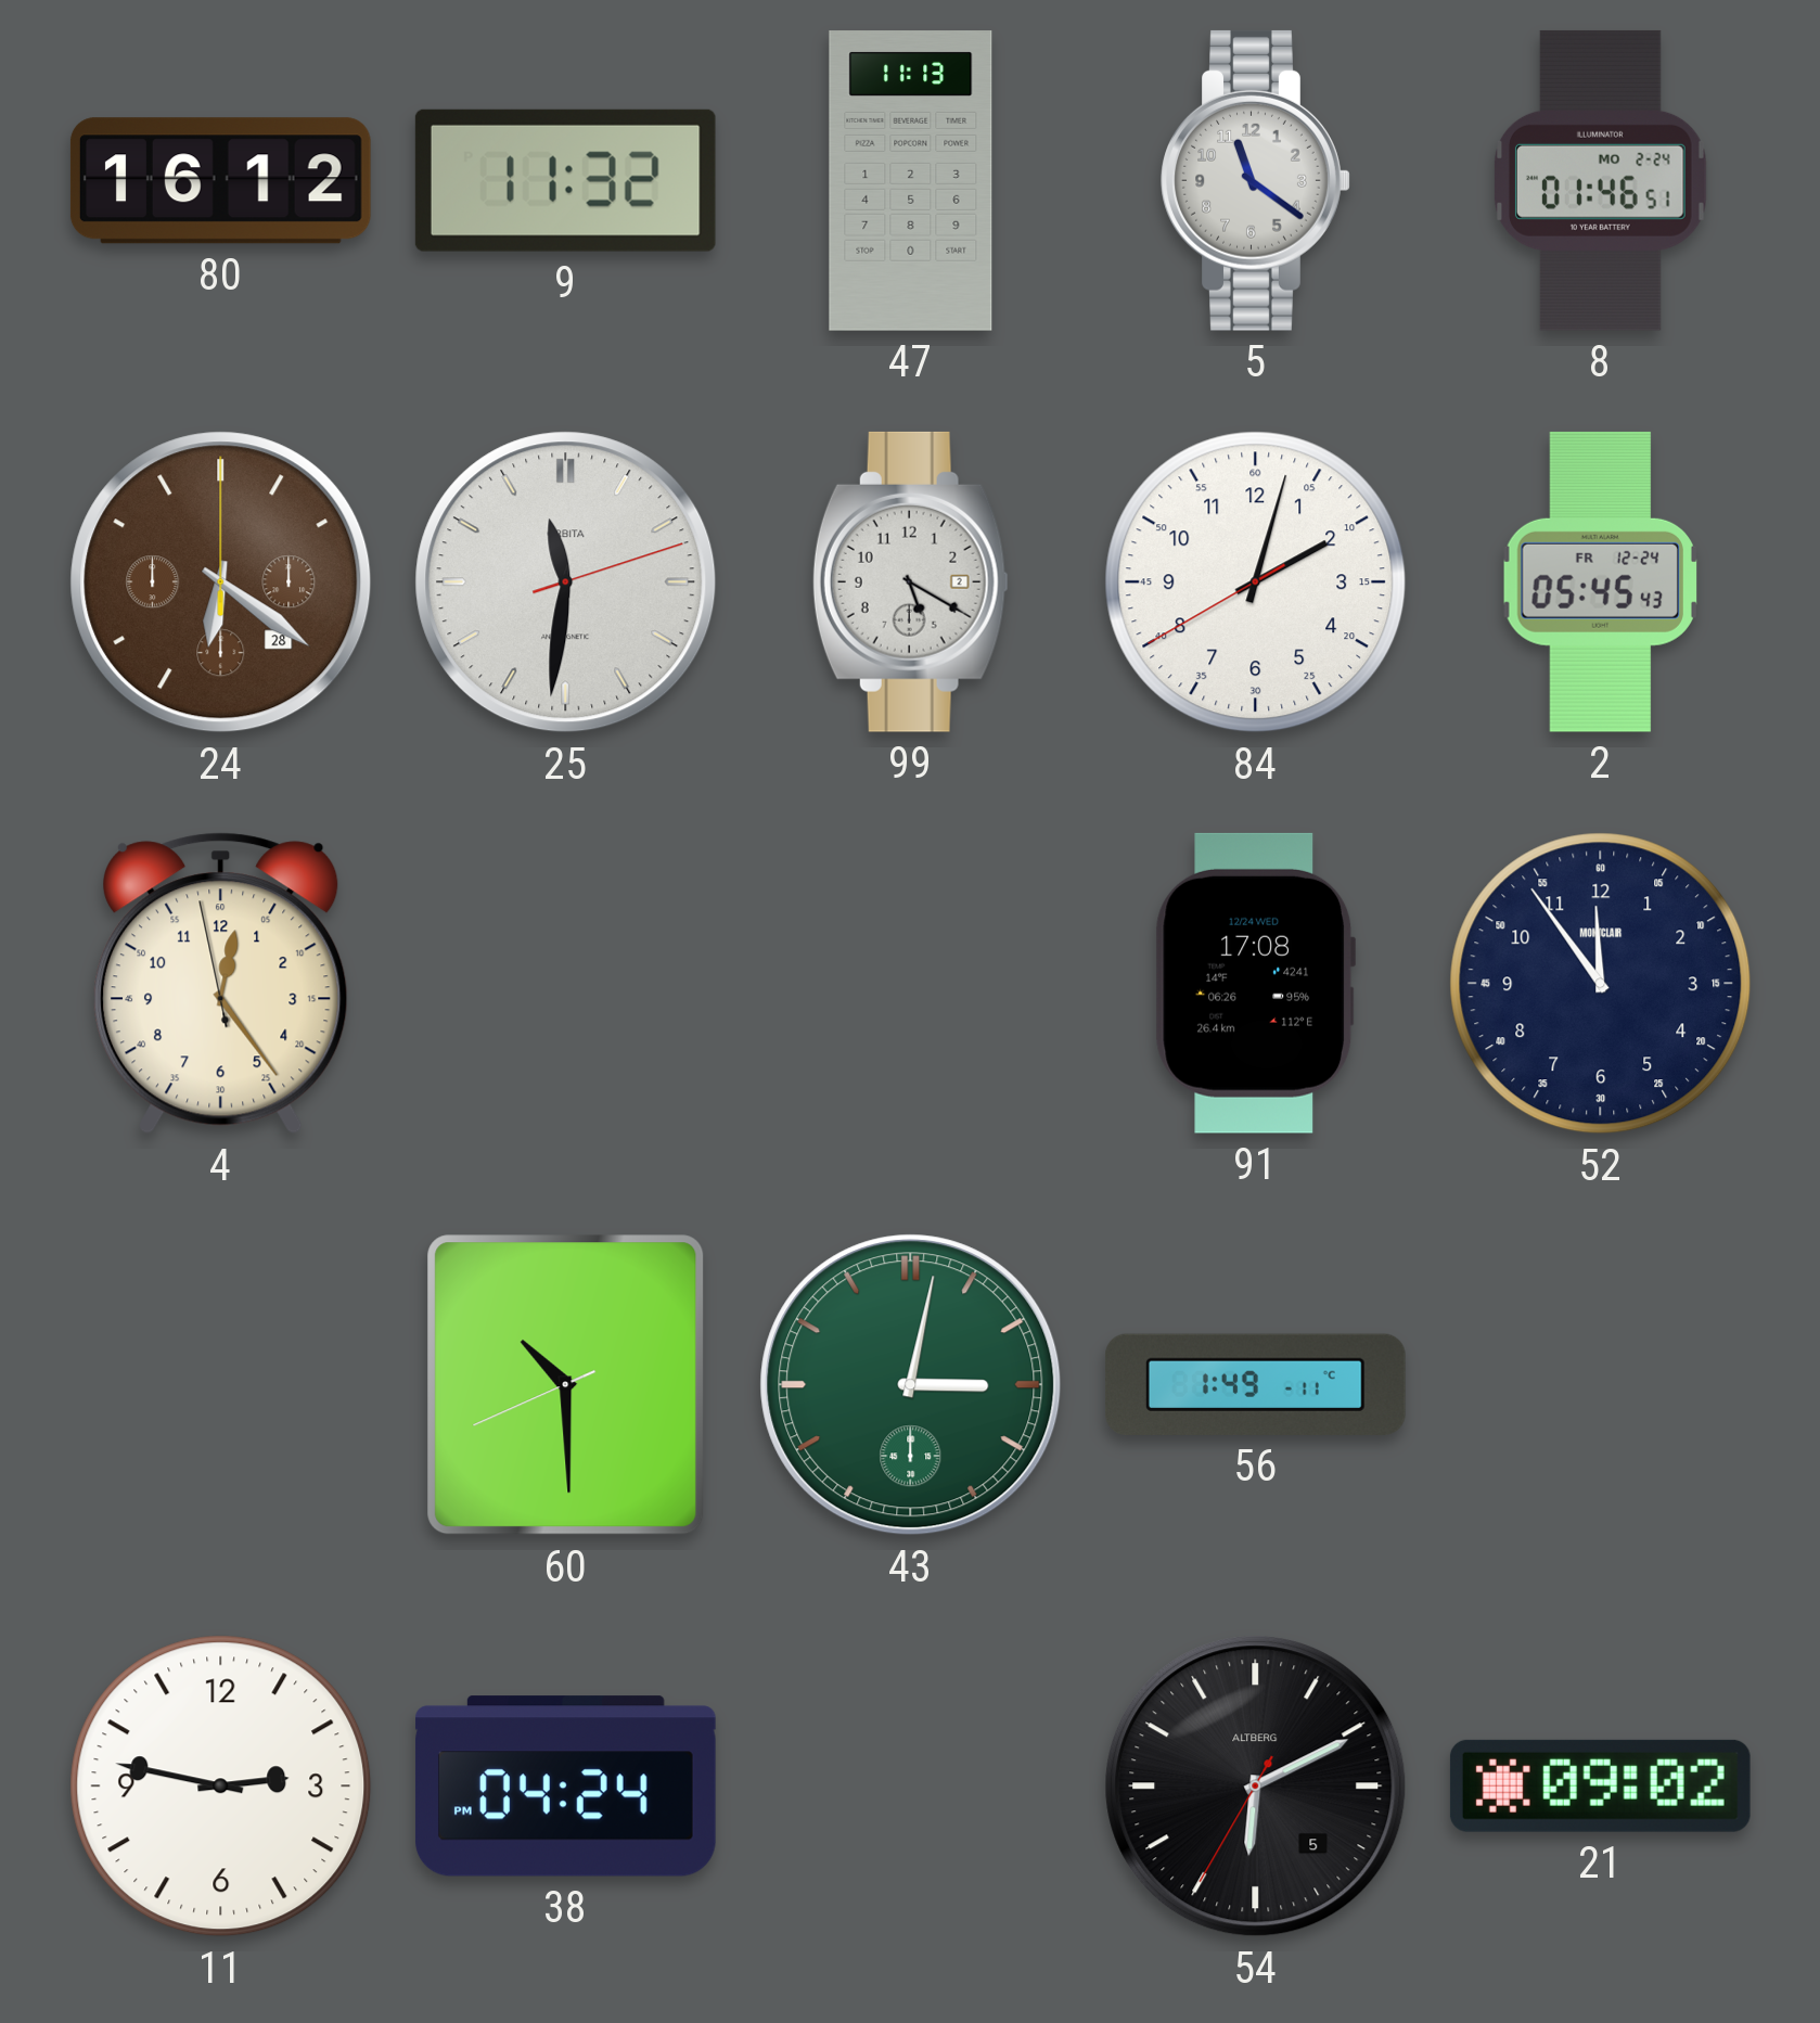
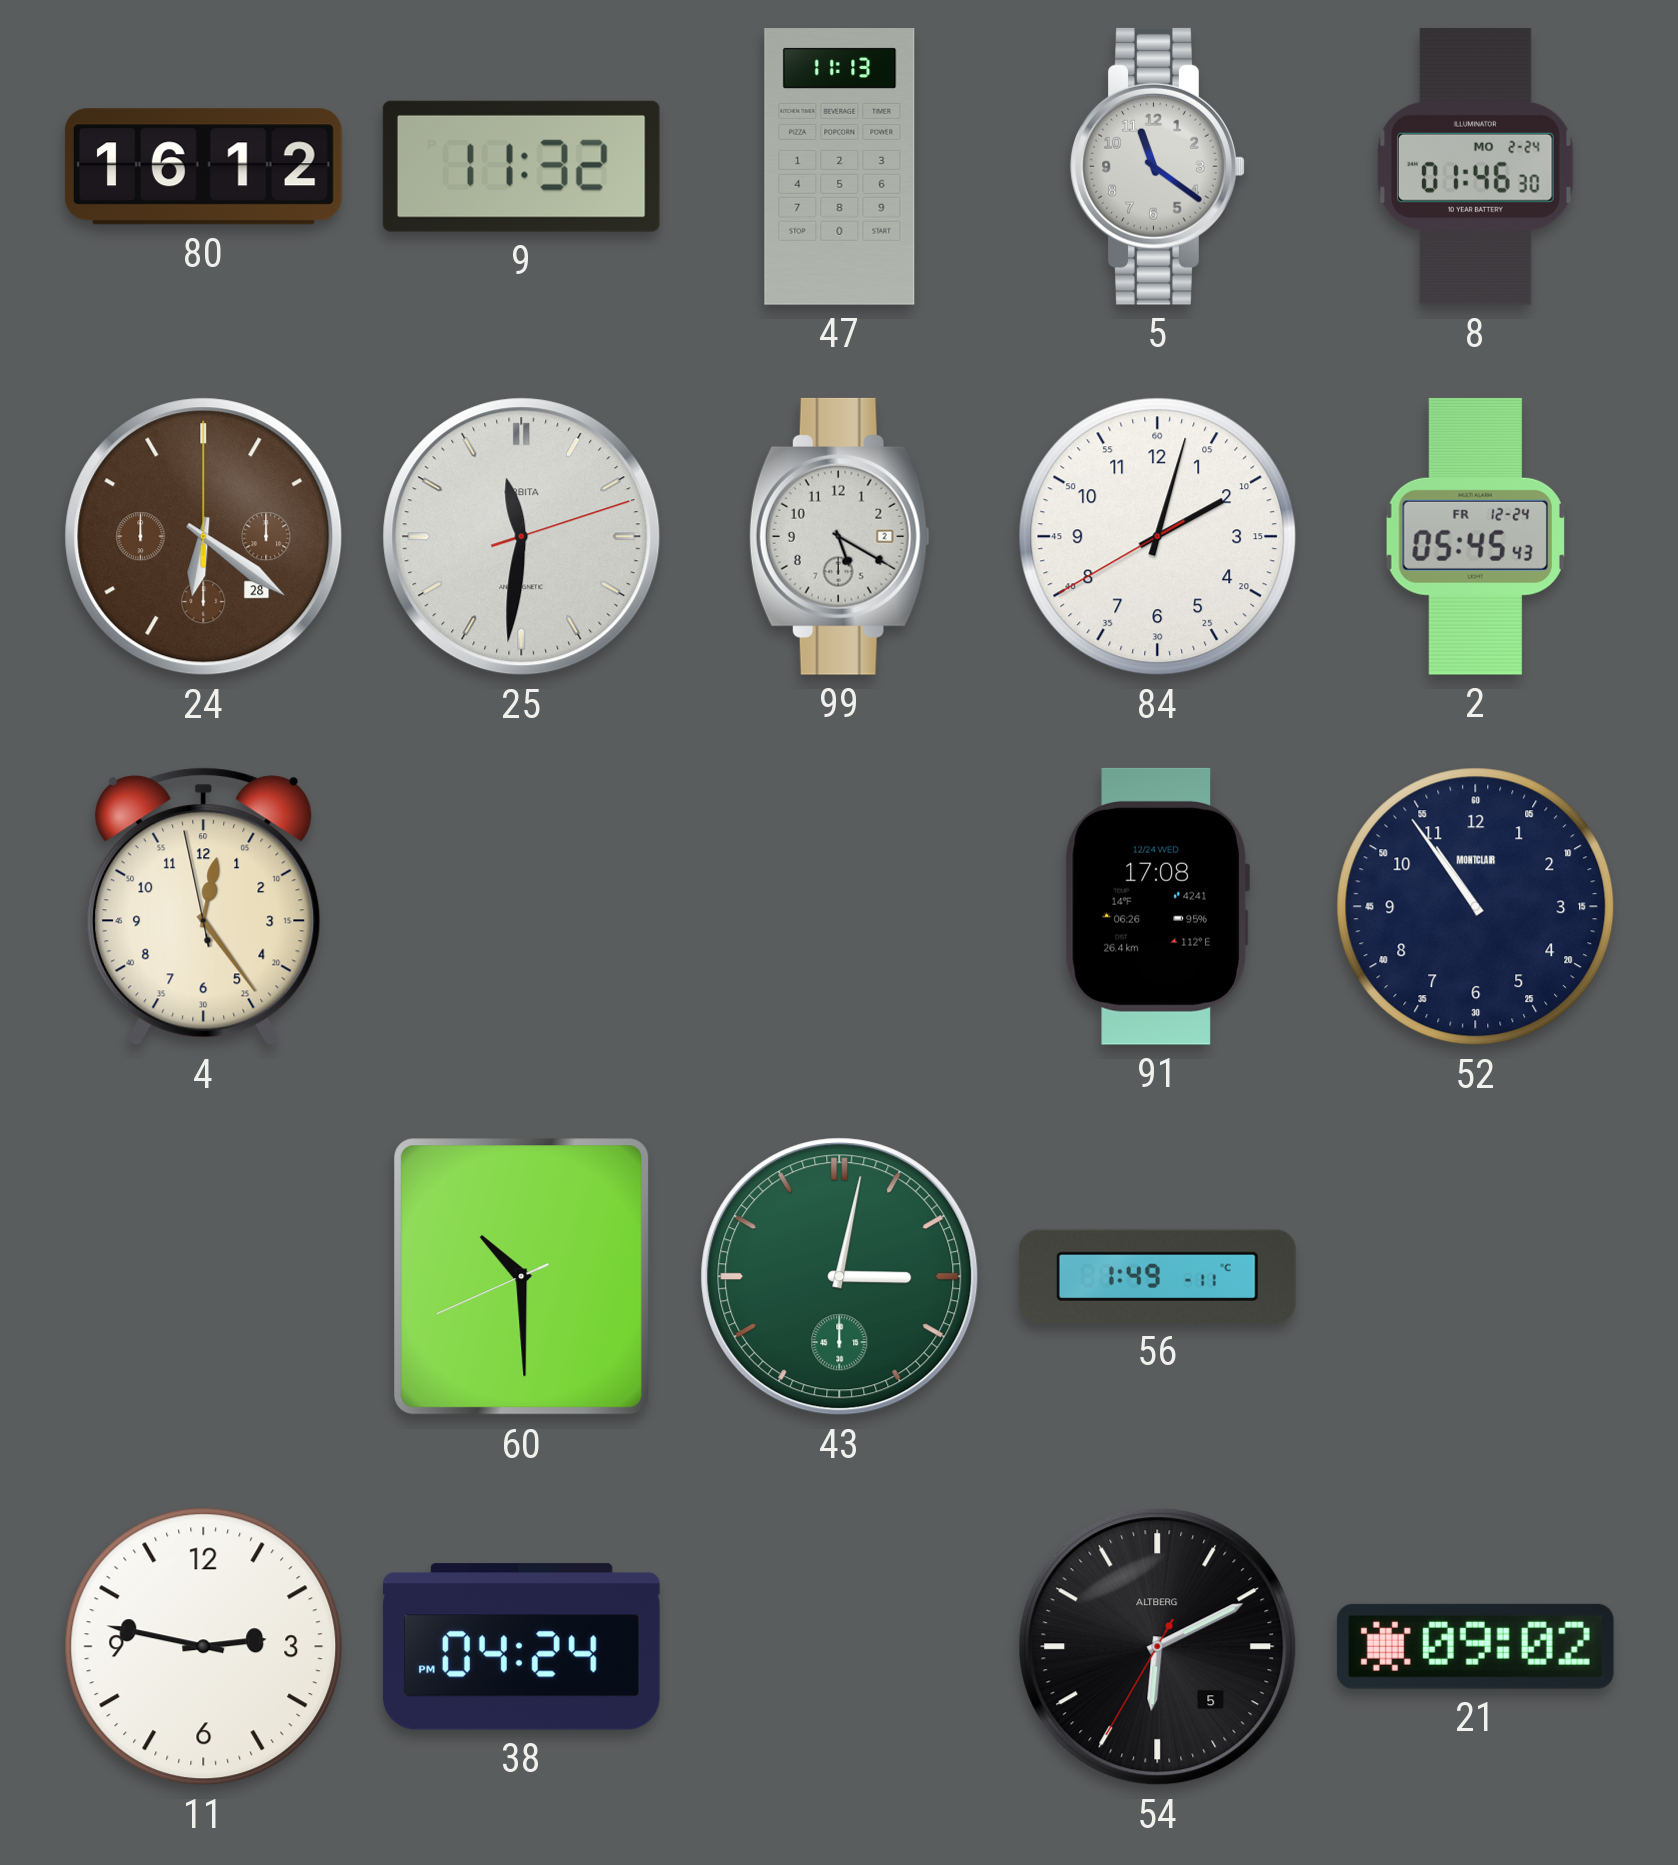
8: 01:46:51 -> 01:46:30
52: 11:54 -> 10:54
